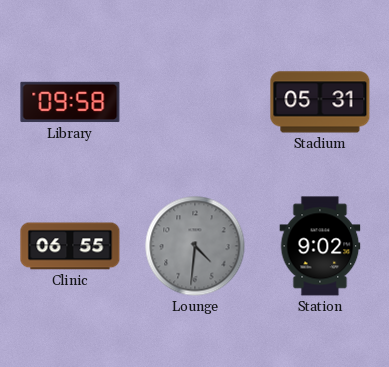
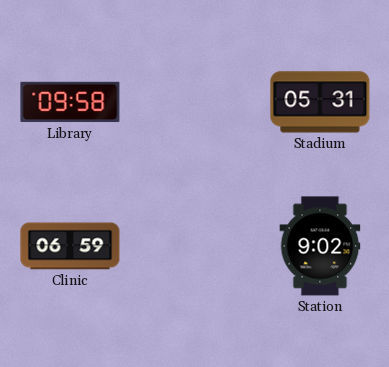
Clinic: 06:55 -> 06:59
Lounge: 4:31 -> none
